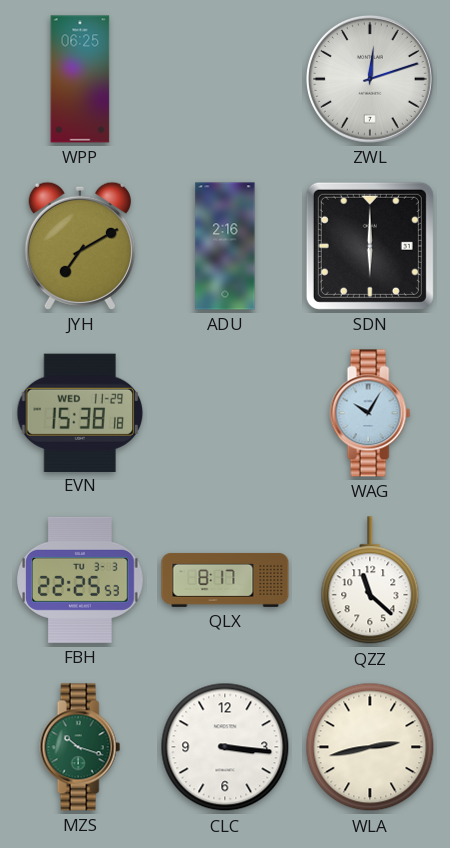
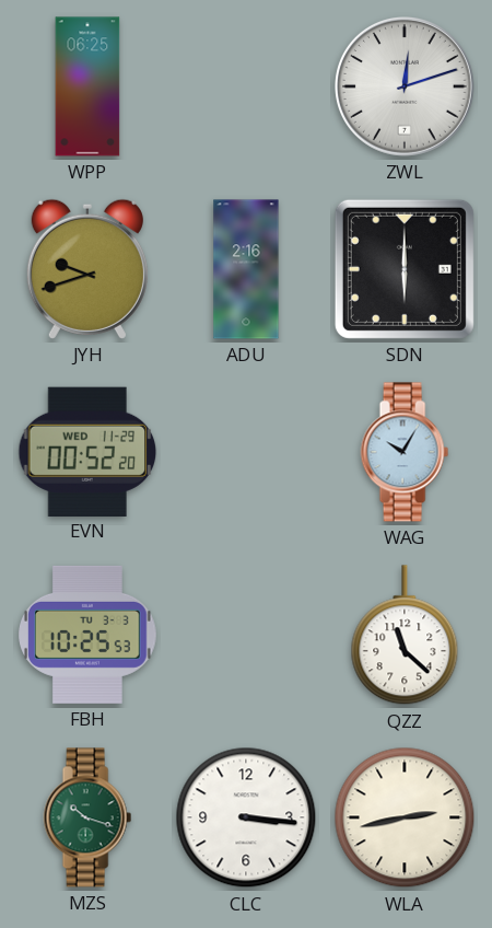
JYH: 7:10 -> 9:42
EVN: 15:38 -> 00:52
FBH: 22:25 -> 10:25
QLX: 8:17 -> none
